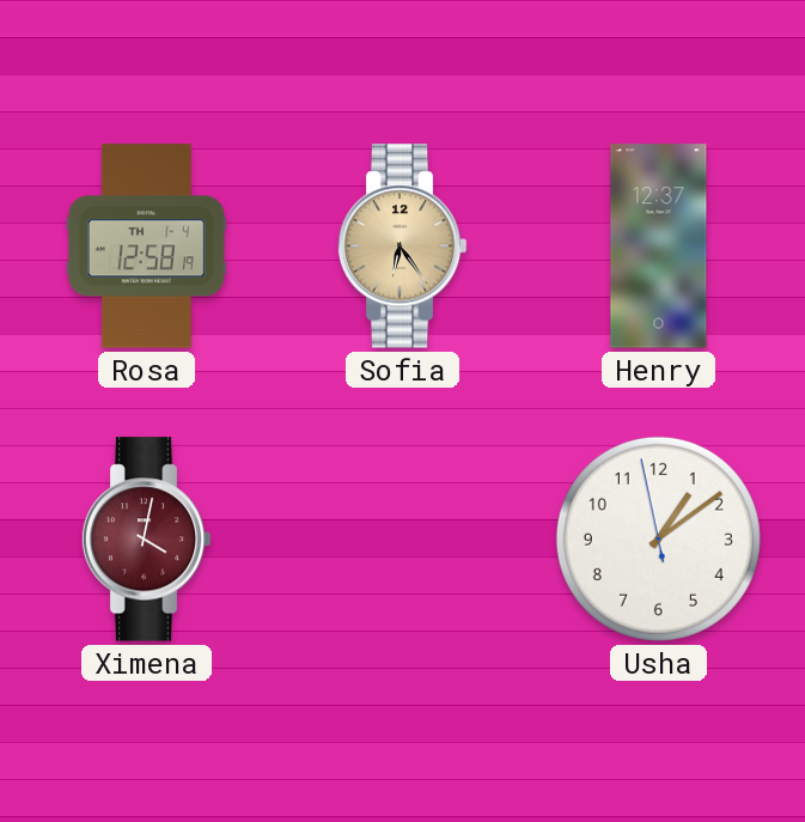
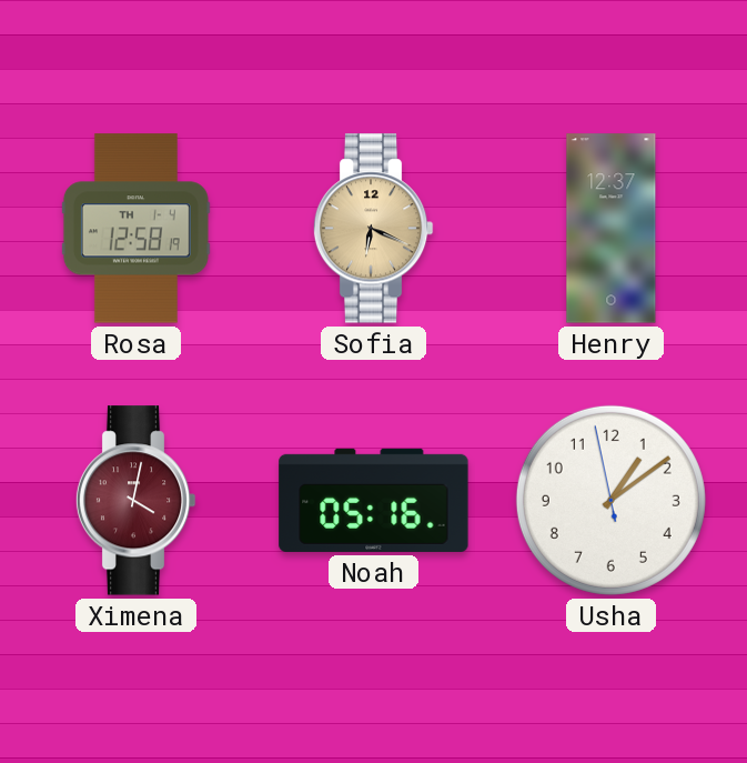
Sofia: 6:24 -> 6:19
Noah: none -> 05:16
